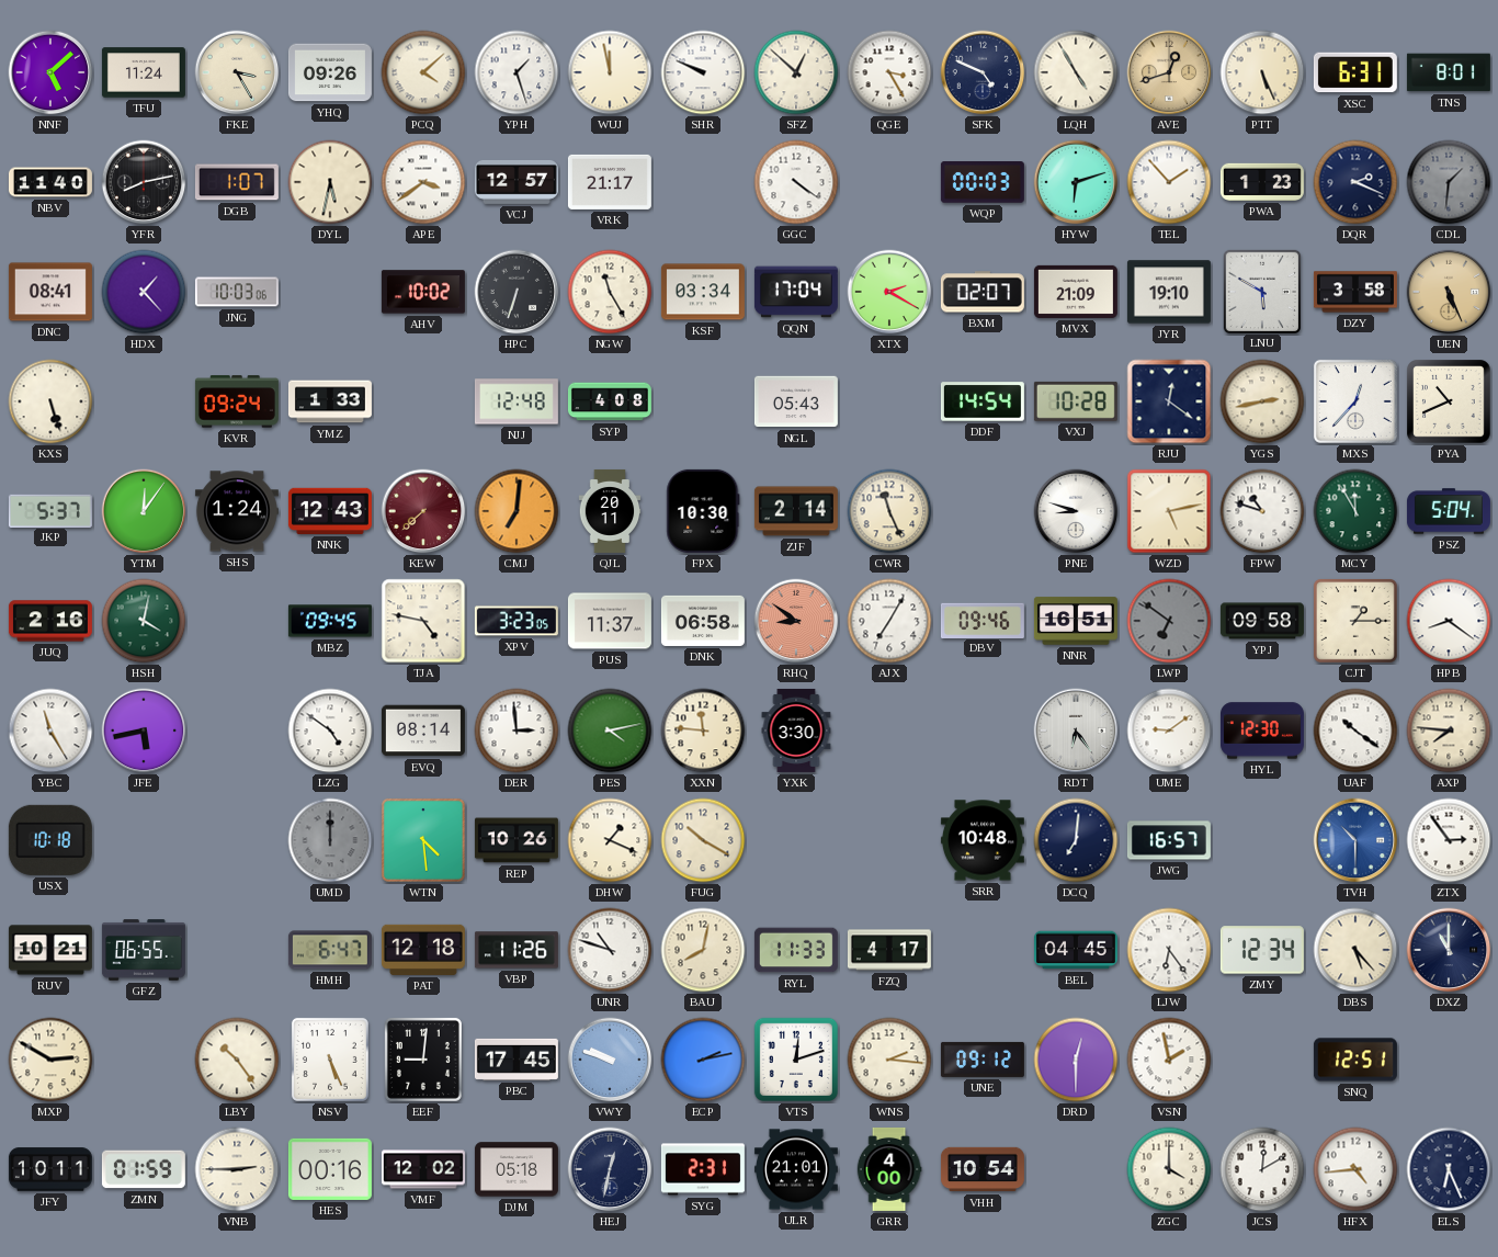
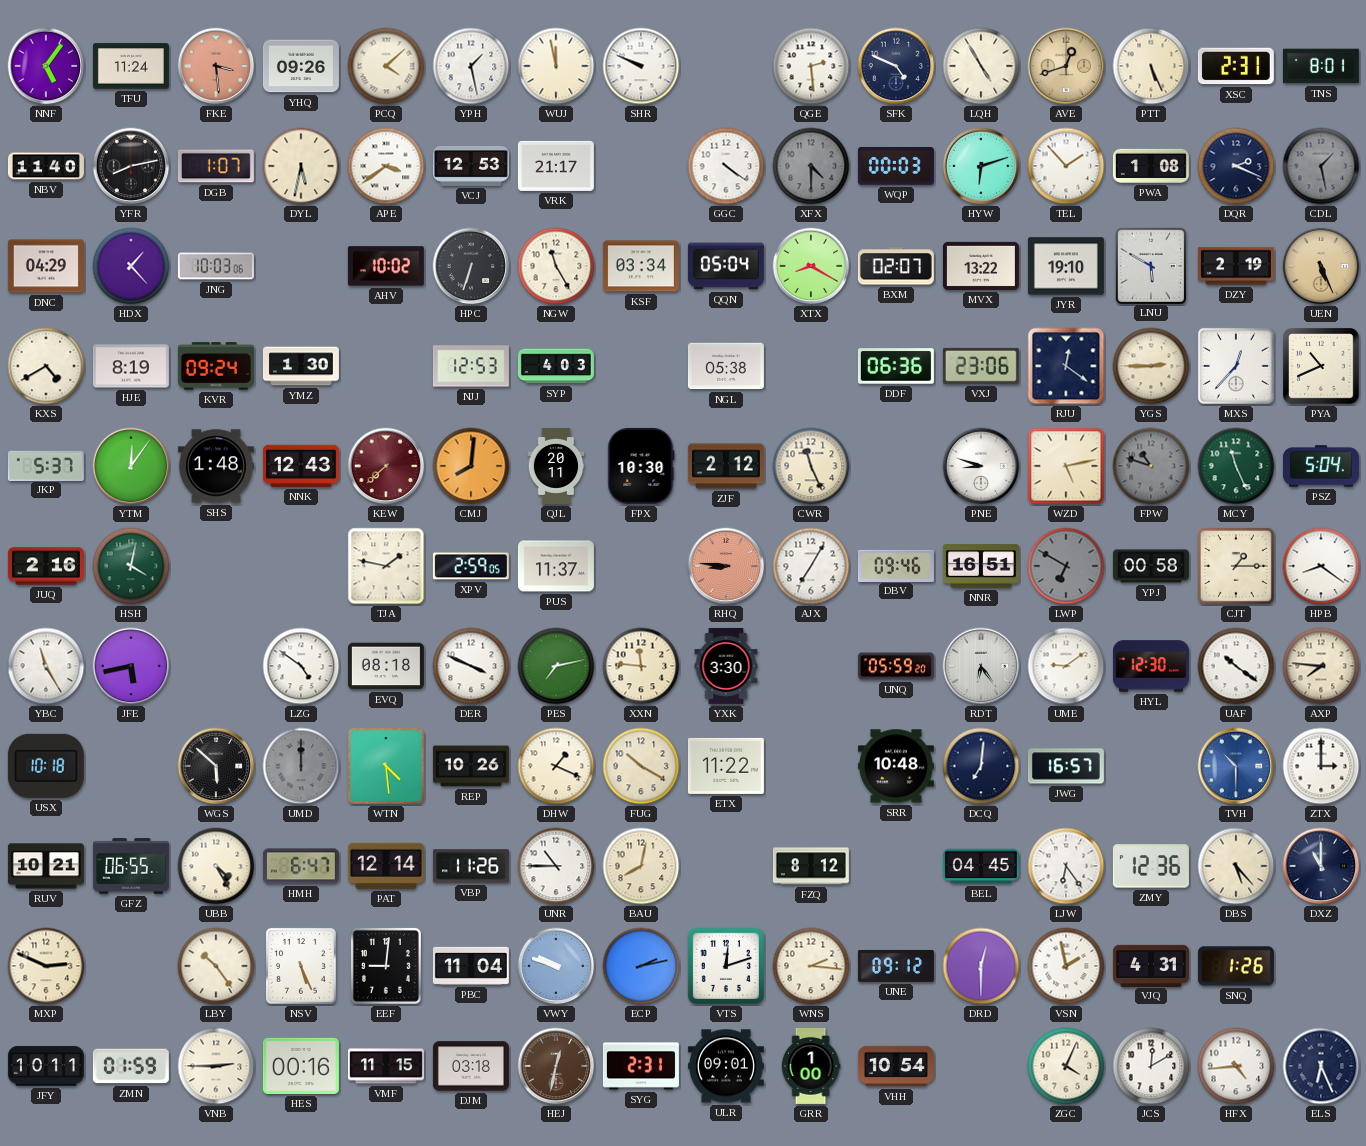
NNF: 5:08 -> 5:06
FKE: 3:25 -> 3:29
FKE dial: cream -> salmon
YPH: 1:27 -> 1:28
SFZ: 12:52 -> none
QGE: 3:25 -> 2:29
XSC: 6:31 -> 2:31
VCJ: 12:57 -> 12:53
XFX: none -> 4:30
PWA: 1:23 -> 1:08
CDL: 1:31 -> 1:28
DNC: 08:41 -> 04:29
QQN: 17:04 -> 05:04
XTX: 2:20 -> 8:20
MVX: 21:09 -> 13:22
DZY: 3:58 -> 2:19
KXS: 5:27 -> 4:40
HJE: none -> 8:19
YMZ: 1:33 -> 1:30
NJJ: 12:48 -> 12:53
SYP: 4:08 -> 4:03
NGL: 05:43 -> 05:38
DDF: 14:54 -> 06:36
VXJ: 10:28 -> 23:06
YGS: 2:43 -> 2:45
SHS: 1:24 -> 1:48
CMJ: 7:01 -> 8:01
ZJF: 2:14 -> 2:12
FPW dial: white -> grey
MCY: 11:55 -> 11:26
MBZ: 09:45 -> none
TJA: 4:47 -> 1:47
XPV: 3:23 -> 2:59
DNK: 06:58 -> none
RHQ: 8:51 -> 8:46
LWP: 6:51 -> 6:50
YPJ: 09:58 -> 00:58
EVQ: 08:14 -> 08:18
DER: 2:59 -> 3:49
PES: 4:13 -> 7:13
UNQ: none -> 05:59
WGS: none -> 5:52
ETX: none -> 11:22
ZTX: 2:54 -> 3:00
UBB: none -> 4:25
PAT: 12:18 -> 12:14
UNR: 10:48 -> 10:45
RYL: 11:33 -> none
FZQ: 4:17 -> 8:12
ZMY: 12:34 -> 12:36
MXP: 2:50 -> 2:49
PBC: 17:45 -> 11:04
VJQ: none -> 4:31
SNQ: 12:51 -> 1:26
VMF: 12:02 -> 11:15
DJM: 05:18 -> 03:18
HEJ dial: navy -> brown
ULR: 21:01 -> 09:01
GRR: 4:00 -> 1:00
ZGC: 4:00 -> 4:04
